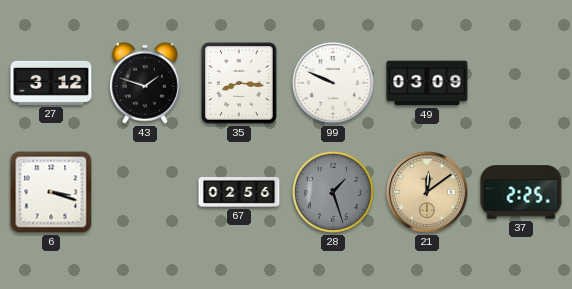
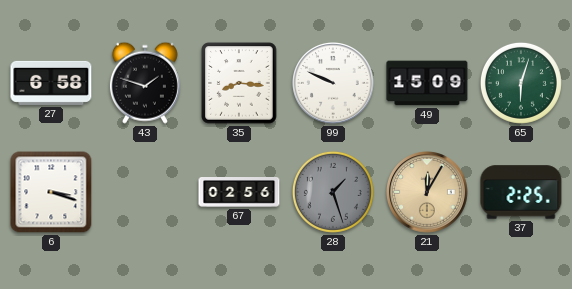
27: 3:12 -> 6:58
49: 03:09 -> 15:09
65: none -> 6:03
21: 12:09 -> 12:05
